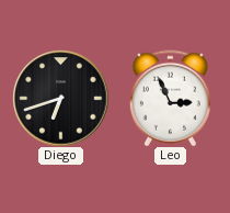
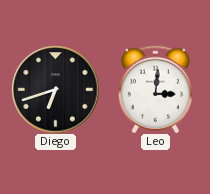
Leo: 2:56 -> 3:01
